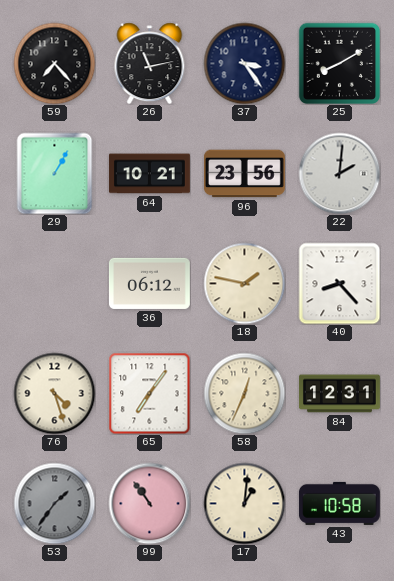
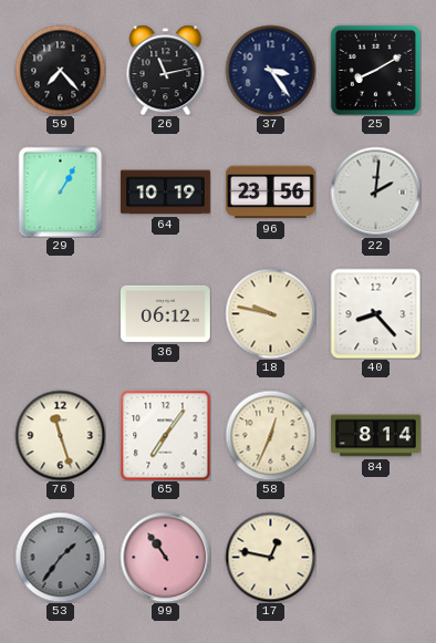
64: 10:21 -> 10:19
18: 1:47 -> 9:47
76: 4:27 -> 11:27
84: 12:31 -> 8:14
17: 1:01 -> 12:47
43: 10:58 -> none
